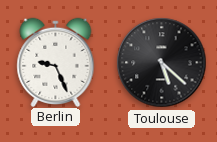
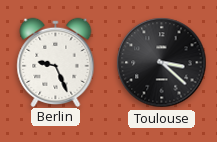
Toulouse: 5:22 -> 3:22
